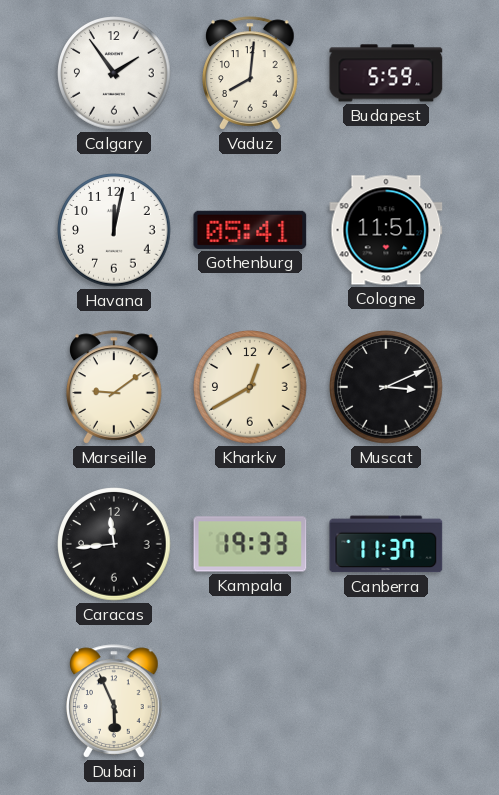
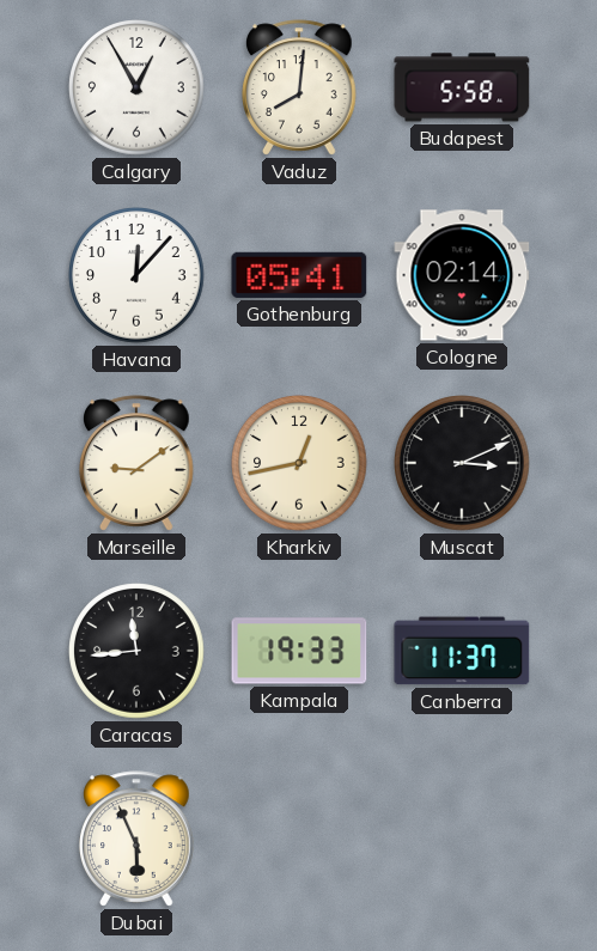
Calgary: 1:54 -> 12:55
Budapest: 5:59 -> 5:58
Havana: 12:02 -> 12:07
Cologne: 11:51 -> 02:14
Kharkiv: 12:40 -> 12:43
